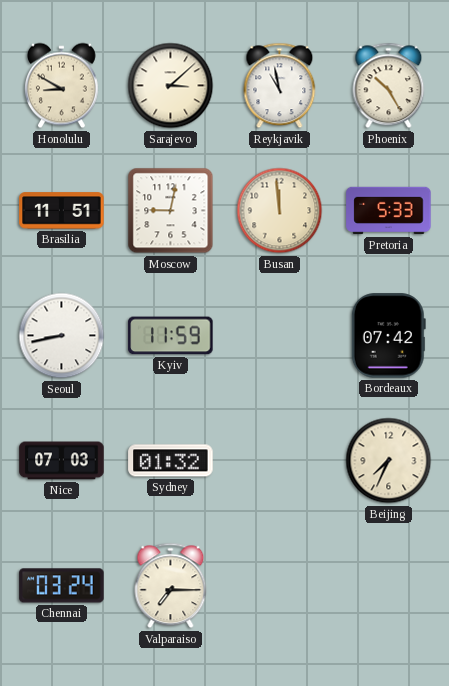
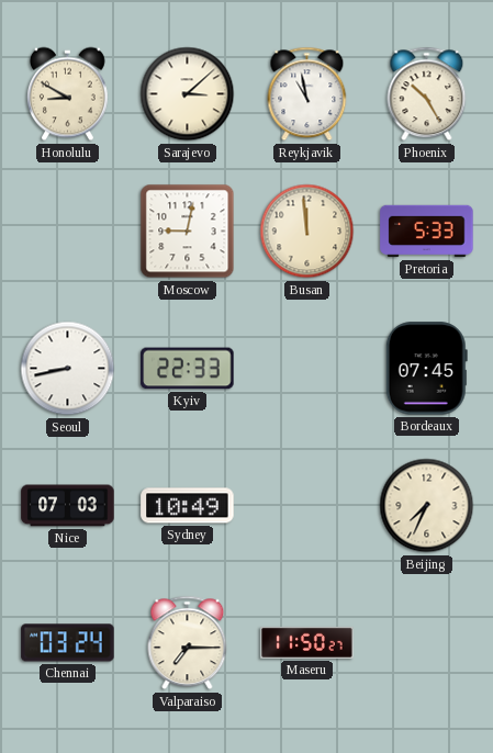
Brasilia: 11:51 -> none
Kyiv: 11:59 -> 22:33
Bordeaux: 07:42 -> 07:45
Sydney: 01:32 -> 10:49
Maseru: none -> 11:50
